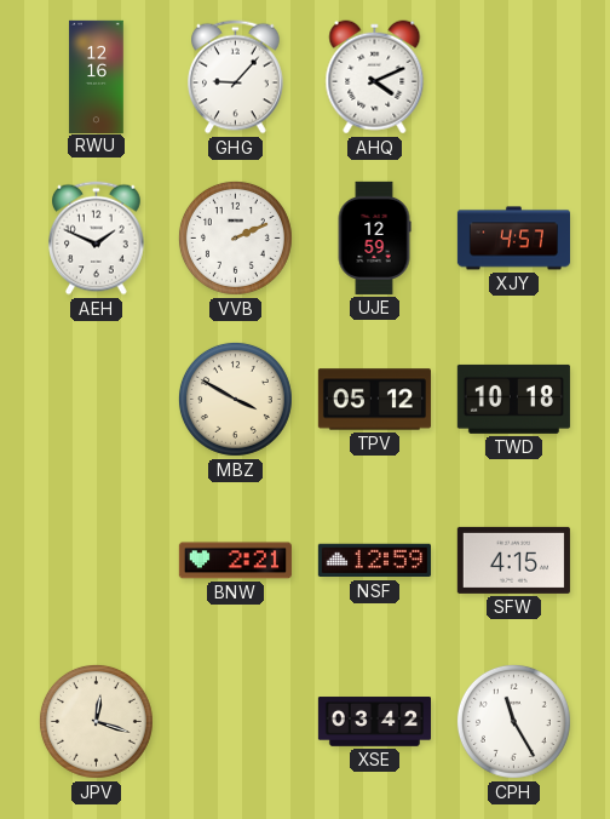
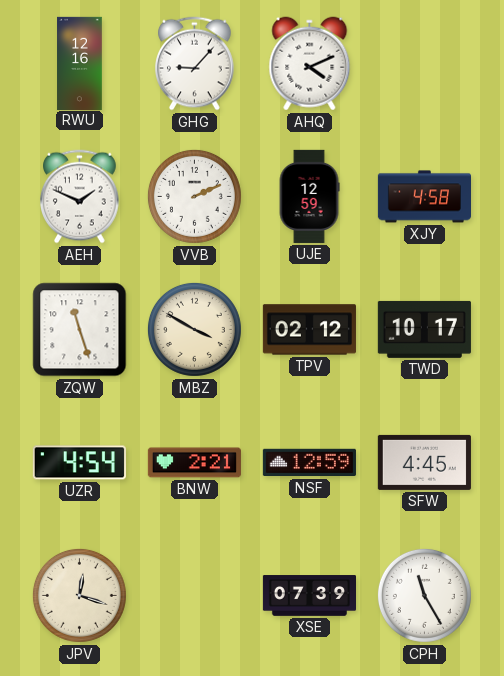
XJY: 4:57 -> 4:58
ZQW: none -> 11:27
TPV: 05:12 -> 02:12
TWD: 10:18 -> 10:17
UZR: none -> 4:54
SFW: 4:15 -> 4:45
XSE: 03:42 -> 07:39
